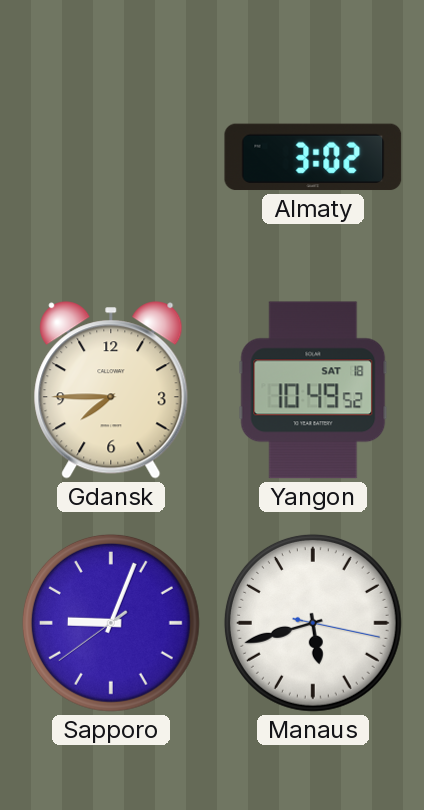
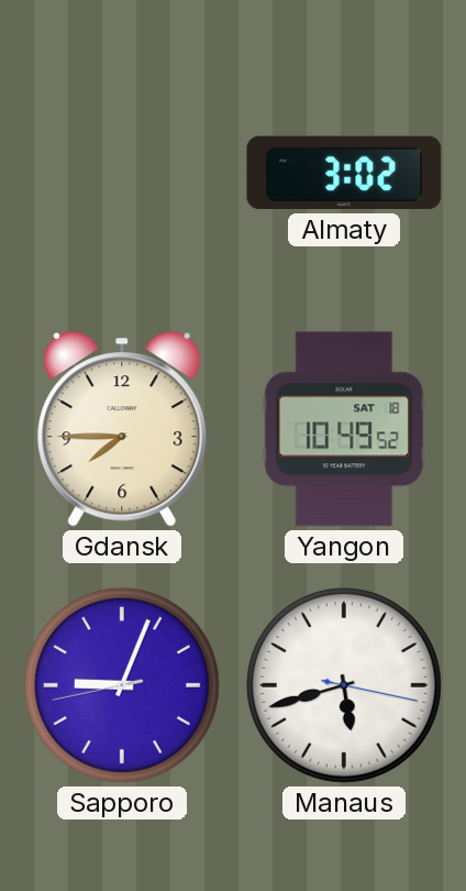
Sapporo: 9:03:39 -> 9:03:43
